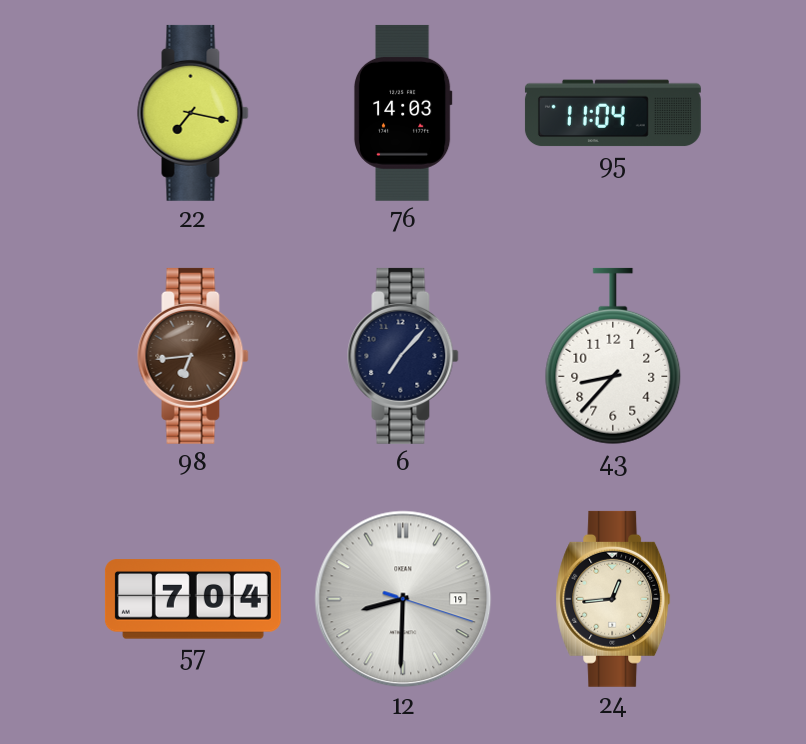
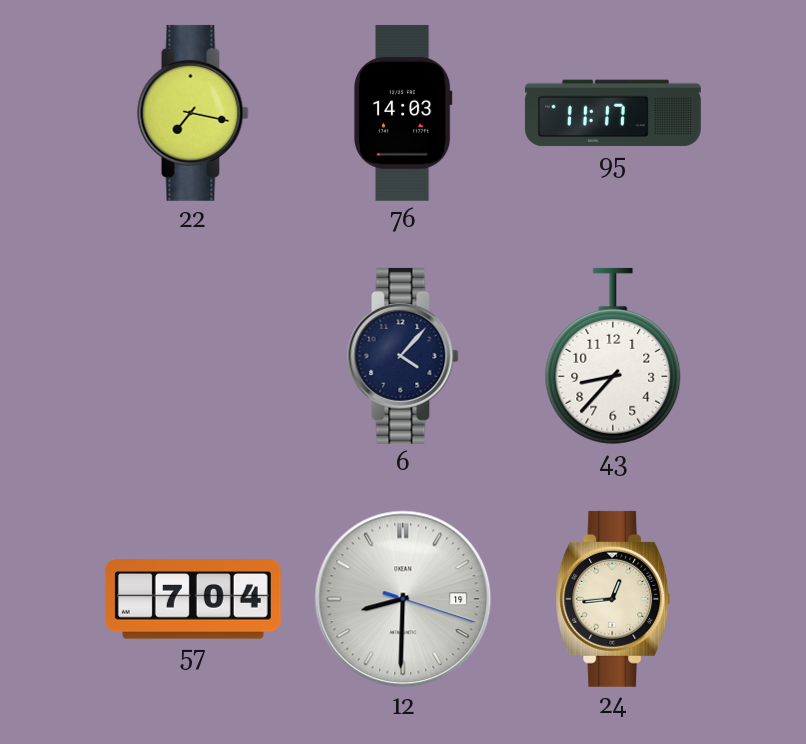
95: 11:04 -> 11:17
98: 6:44 -> none
6: 7:07 -> 4:07
